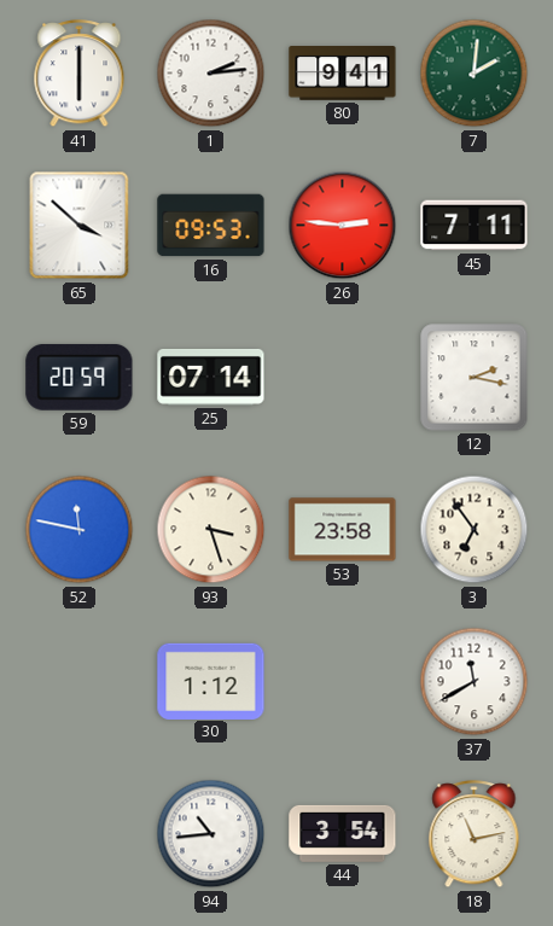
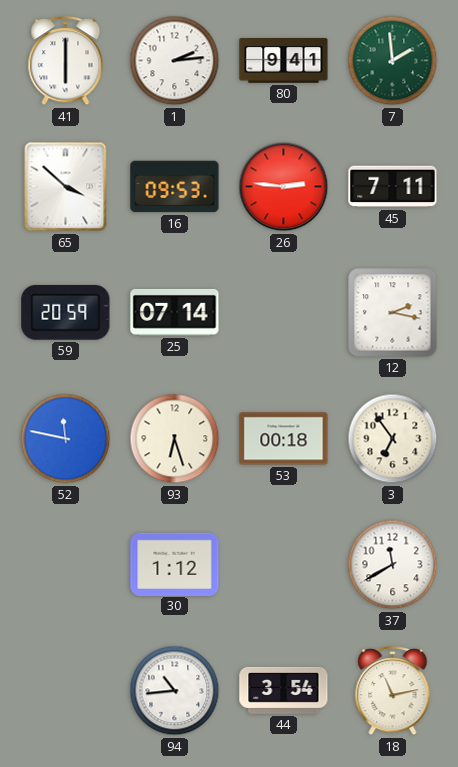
7: 2:01 -> 1:59
93: 3:27 -> 6:27
53: 23:58 -> 00:18
